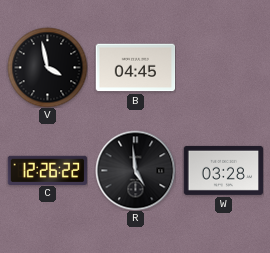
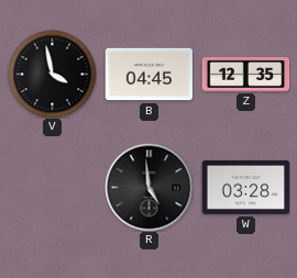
Z: none -> 12:35
C: 12:26 -> none
